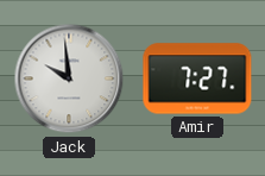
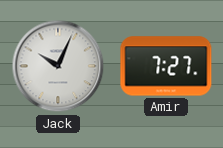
Jack: 9:59 -> 10:04
